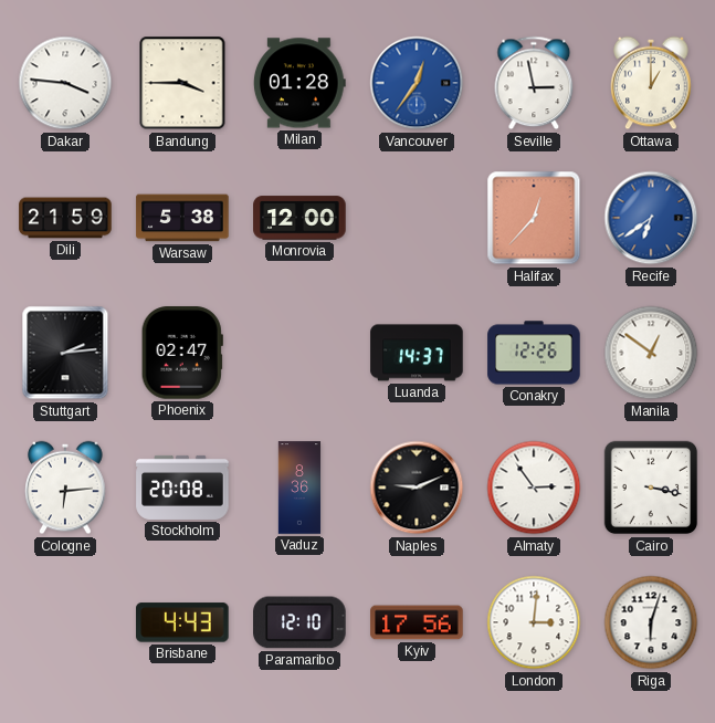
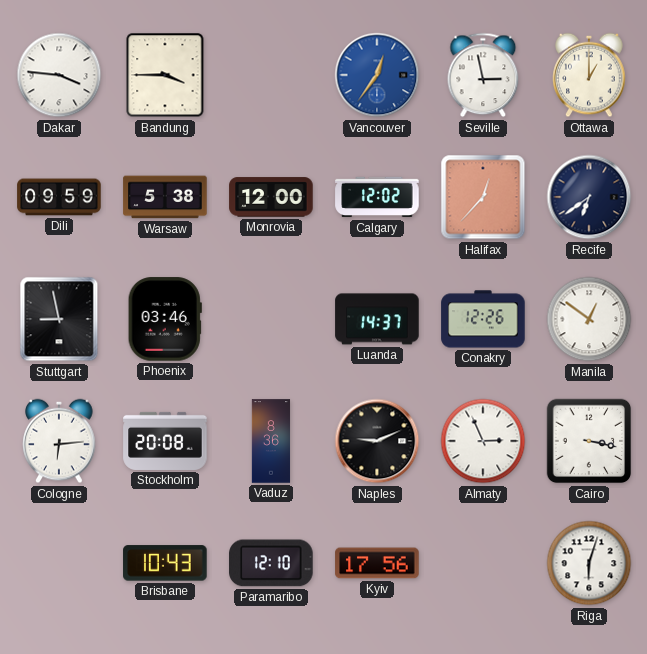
Milan: 01:28 -> none
Dili: 21:59 -> 09:59
Calgary: none -> 12:02
Recife dial: blue -> navy
Stuttgart: 2:14 -> 8:58
Phoenix: 02:47 -> 03:46
Almaty: 2:54 -> 2:56
Brisbane: 4:43 -> 10:43
London: 3:01 -> none
